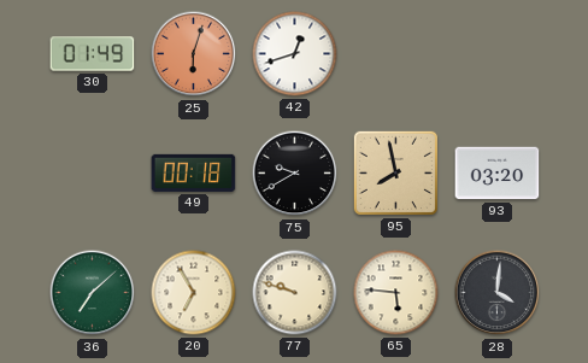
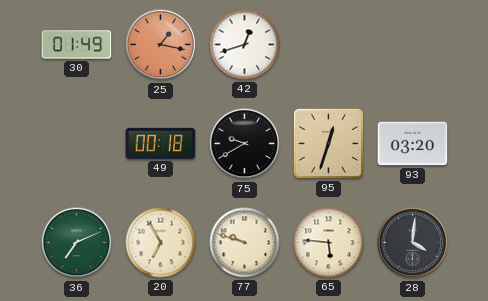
25: 6:03 -> 1:17
95: 7:58 -> 12:33
36: 7:08 -> 7:11
